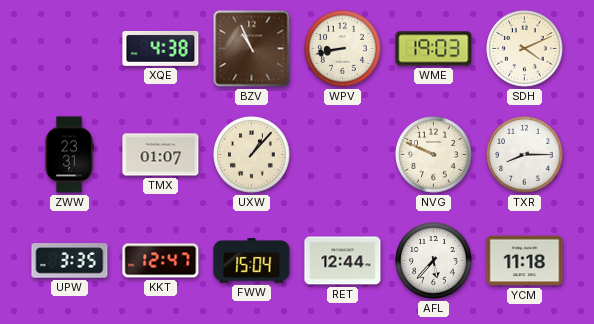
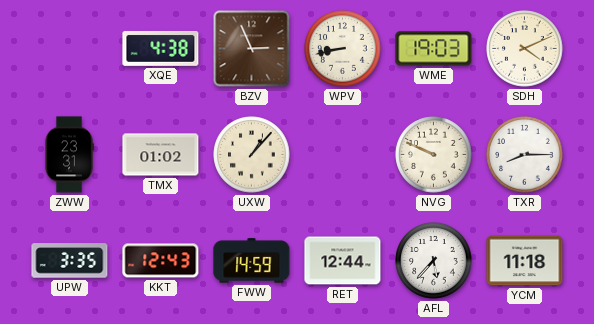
BZV: 10:56 -> 2:56
TMX: 01:07 -> 01:02
KKT: 12:47 -> 12:43
FWW: 15:04 -> 14:59
